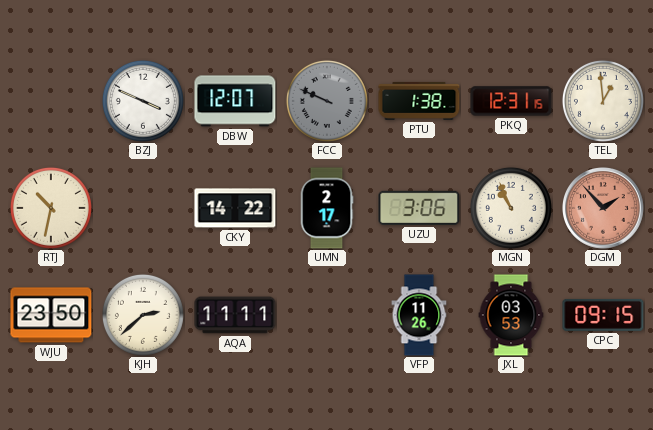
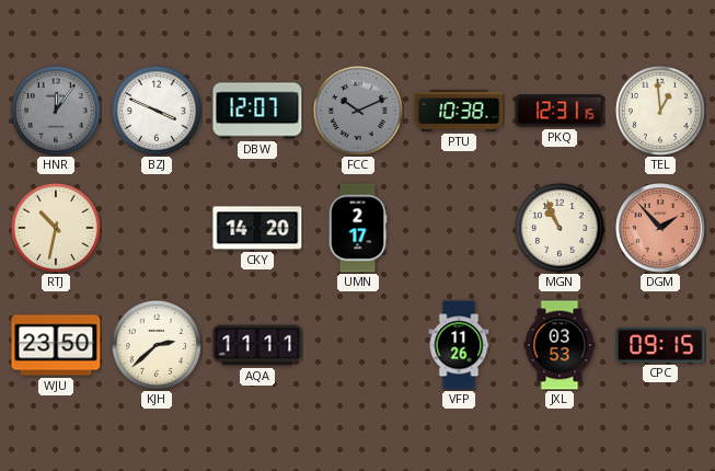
HNR: none -> 12:06
FCC: 9:49 -> 10:11
PTU: 1:38 -> 10:38
CKY: 14:22 -> 14:20
UZU: 3:06 -> none
